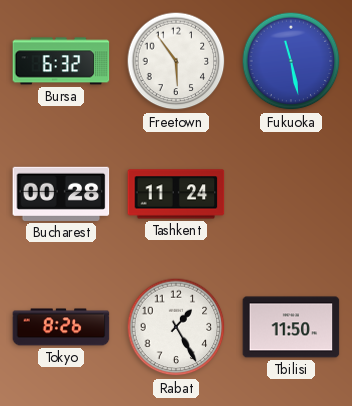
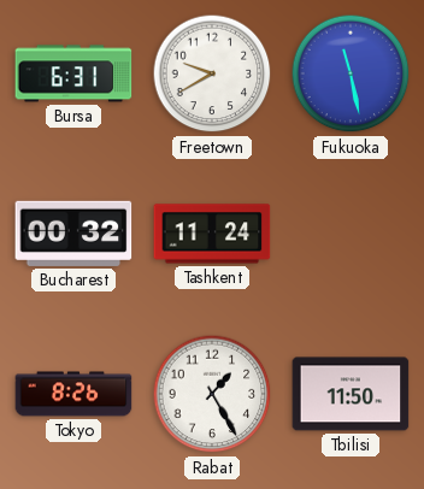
Bursa: 6:32 -> 6:31
Freetown: 5:54 -> 9:40
Bucharest: 00:28 -> 00:32
